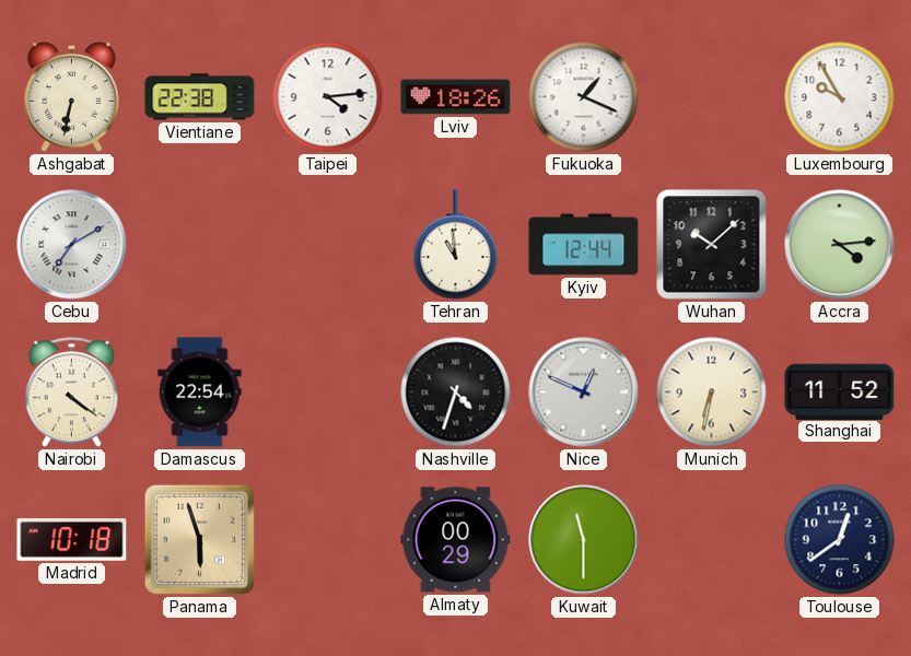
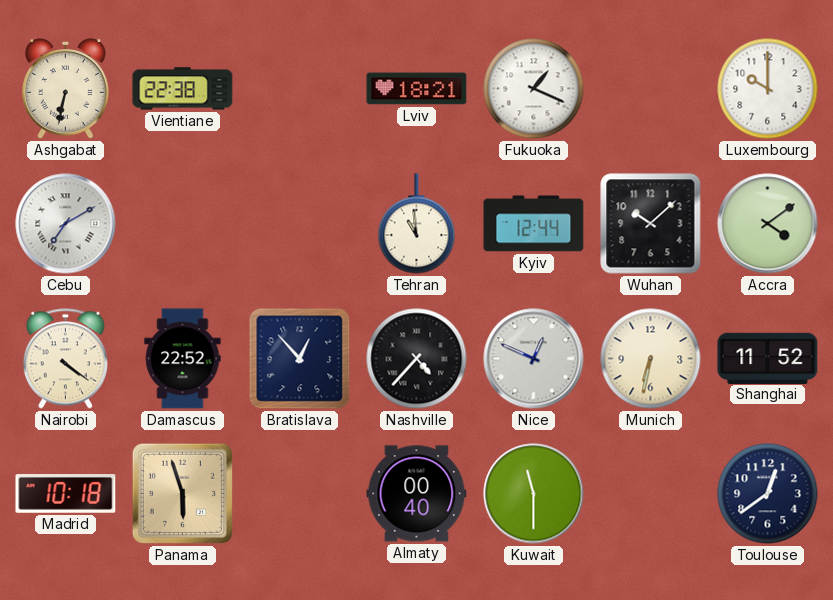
Taipei: 4:14 -> none
Lviv: 18:26 -> 18:21
Luxembourg: 9:55 -> 10:00
Accra: 4:14 -> 4:09
Damascus: 22:54 -> 22:52
Bratislava: none -> 12:53
Nashville: 4:33 -> 4:37
Almaty: 00:29 -> 00:40
